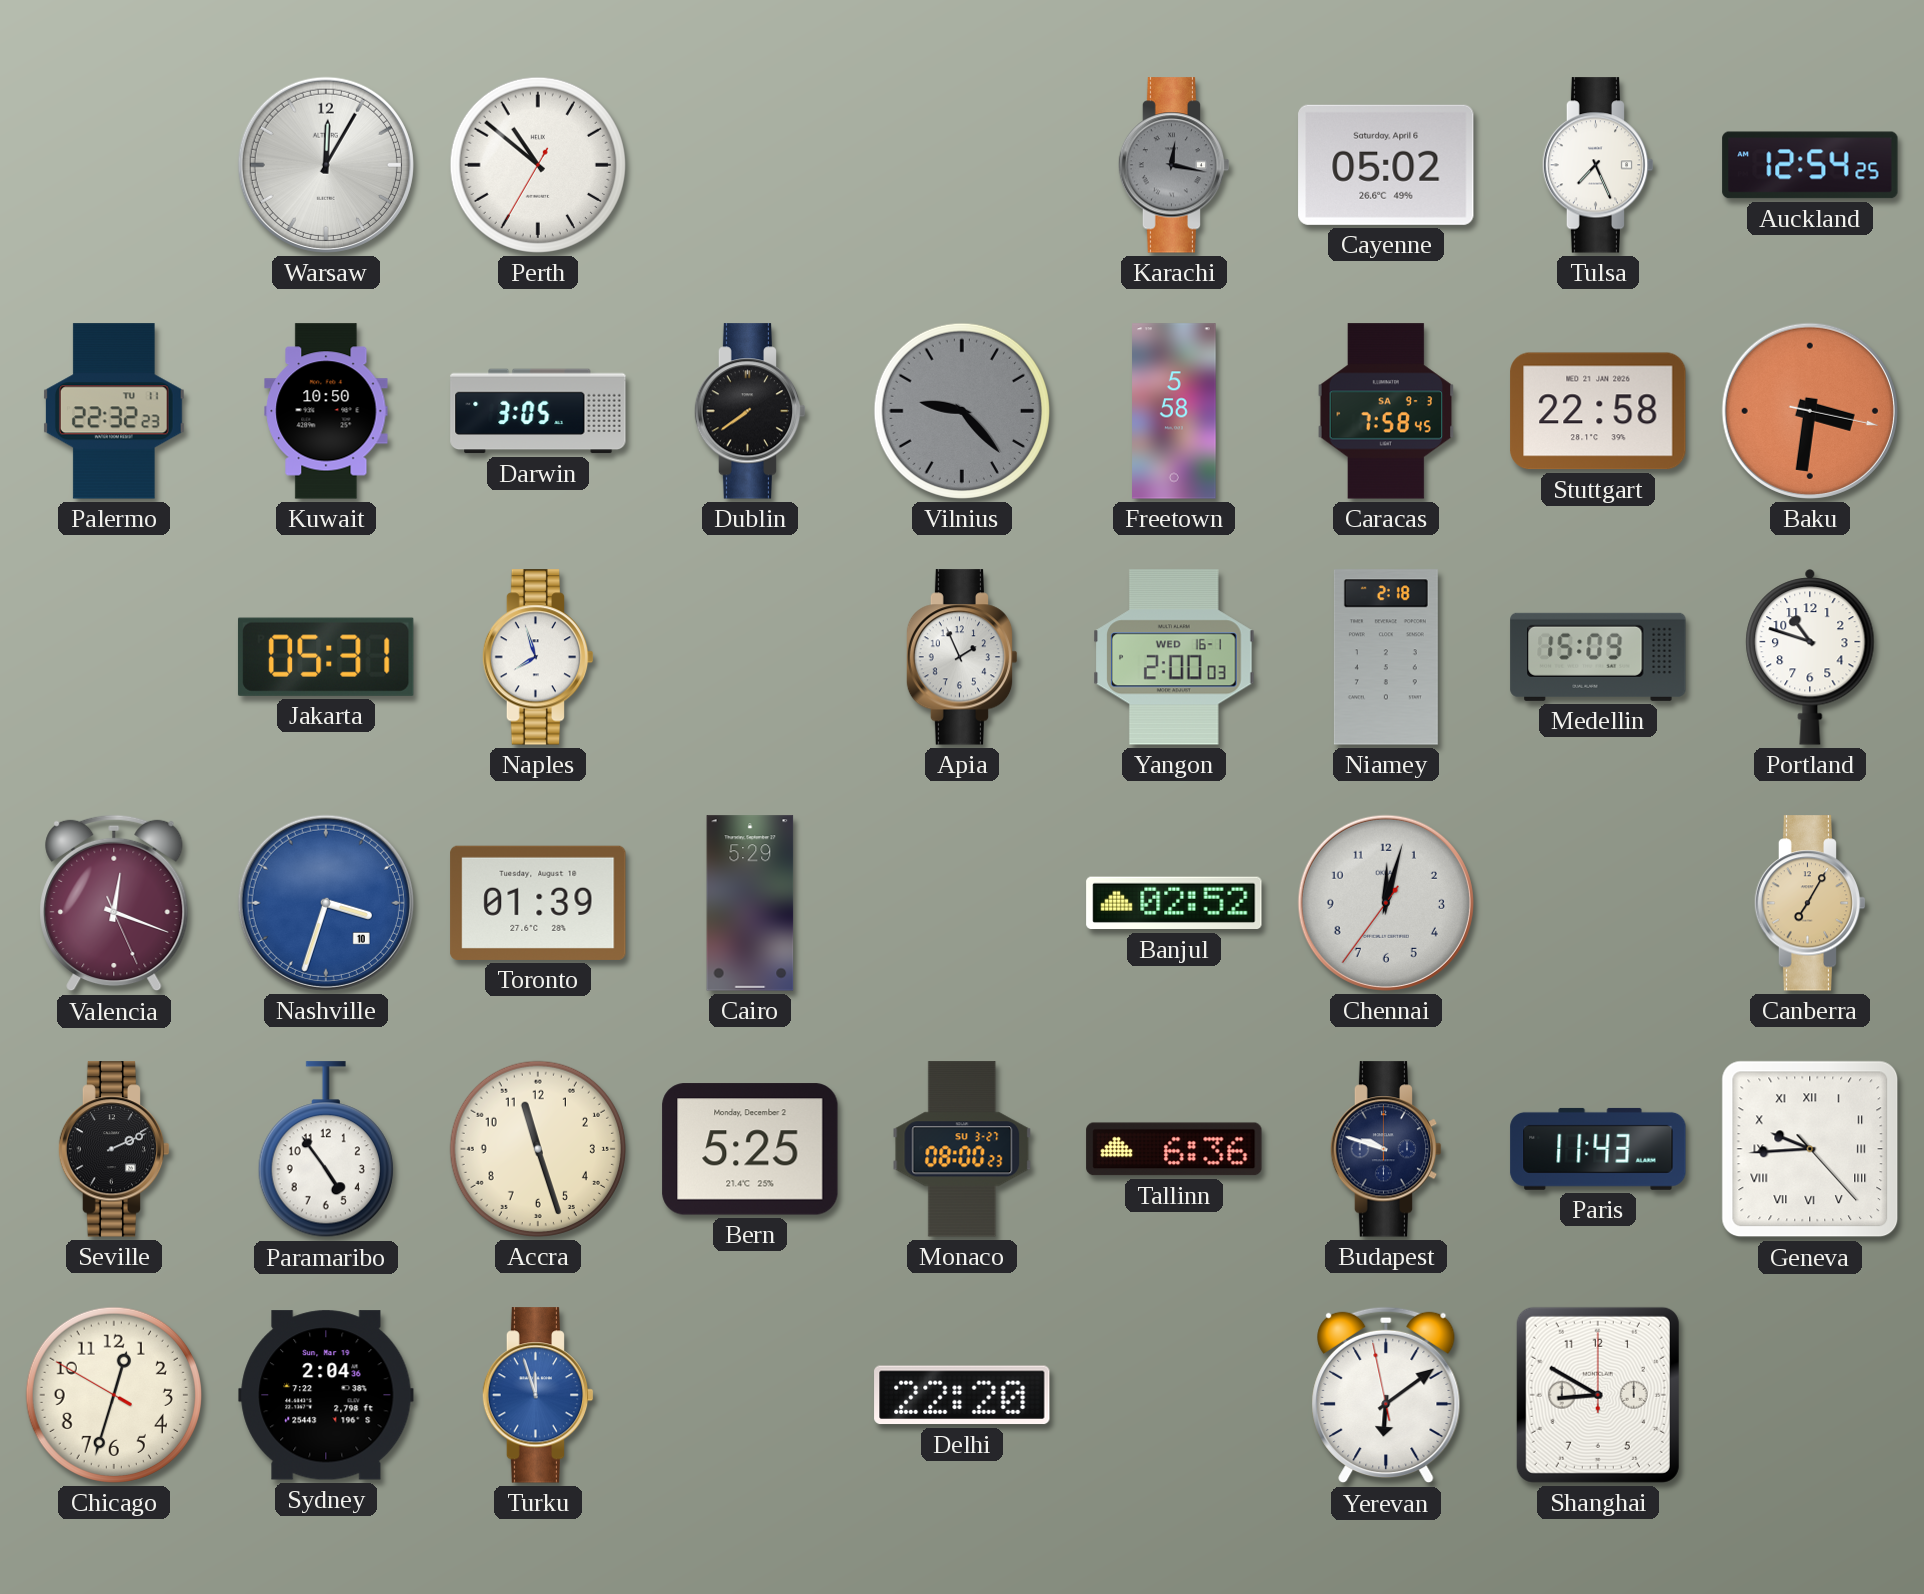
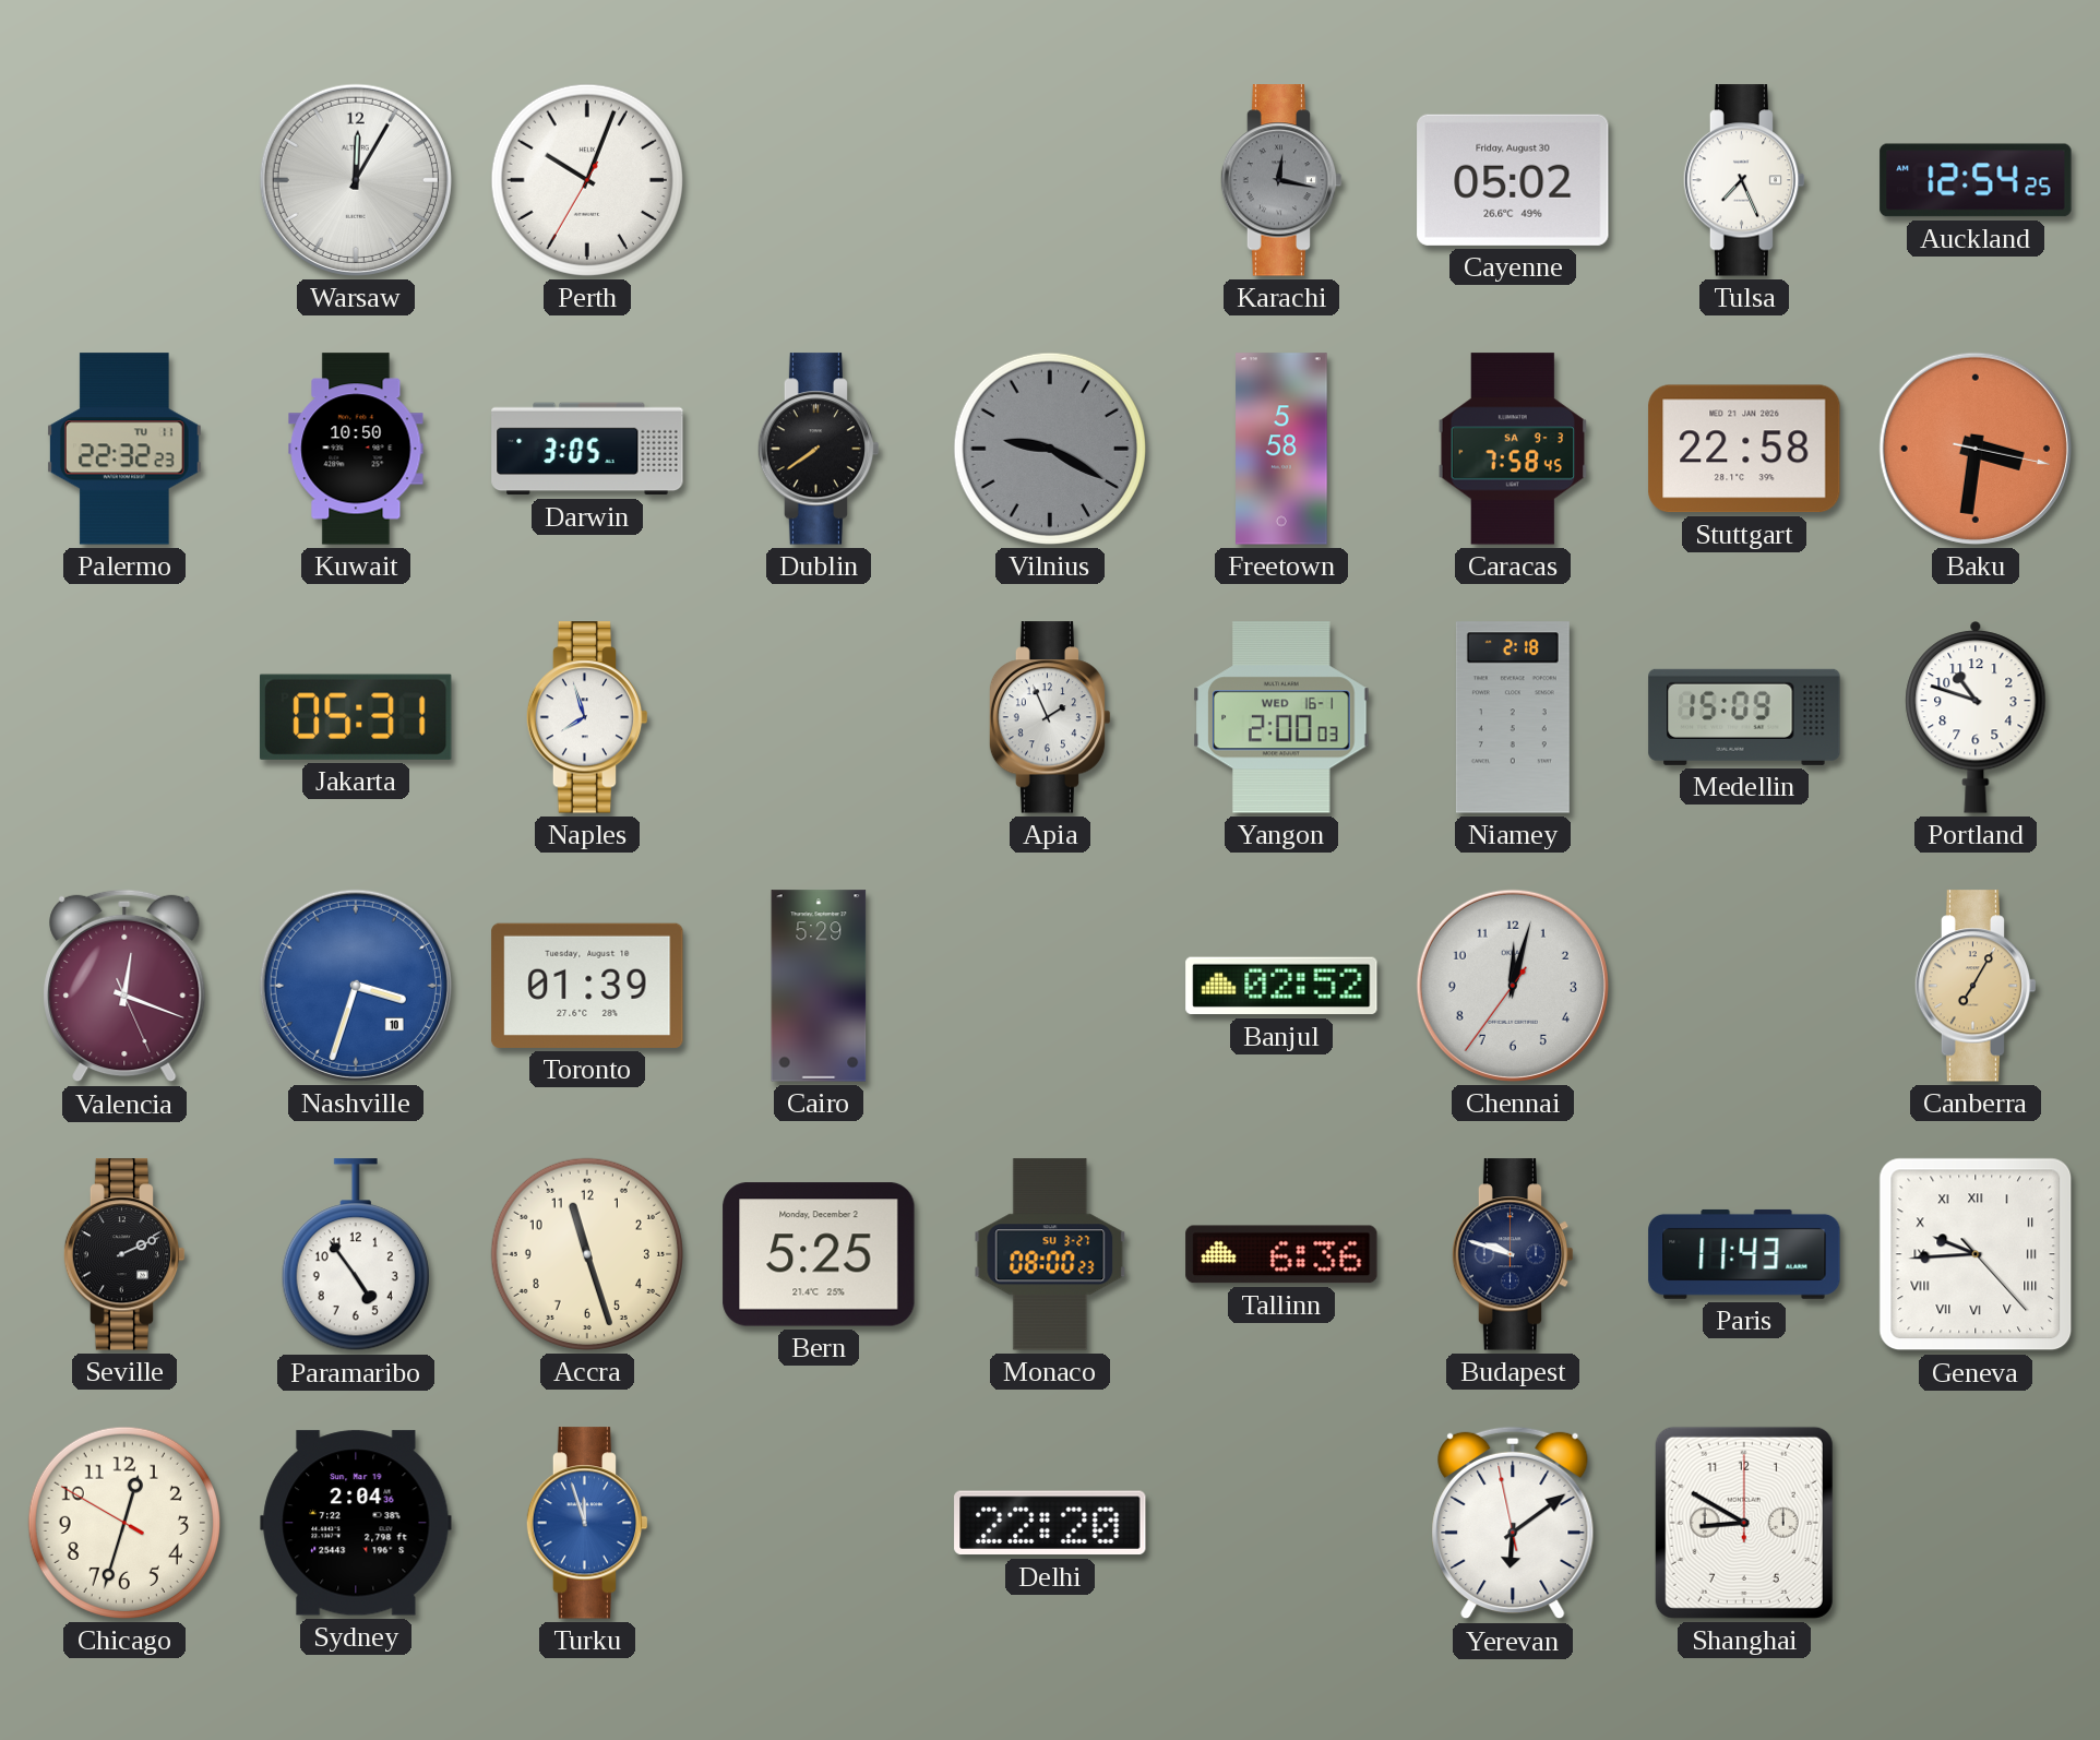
Perth: 10:51 -> 10:03
Cayenne date: Saturday, April 6 -> Friday, August 30
Vilnius: 9:23 -> 9:20
